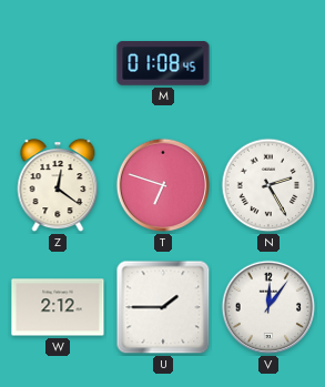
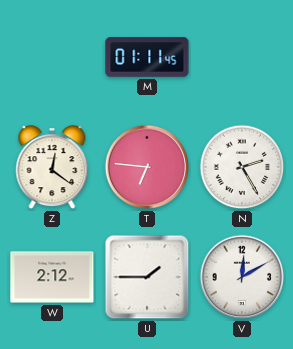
M: 01:08 -> 01:11
T: 6:48 -> 6:46
V: 12:06 -> 12:10
